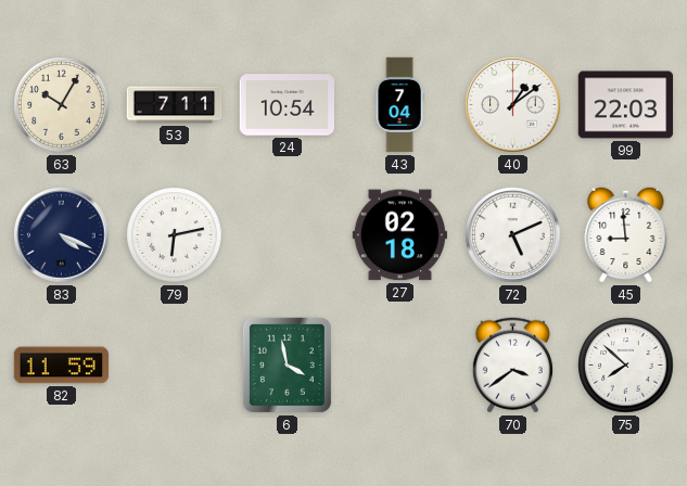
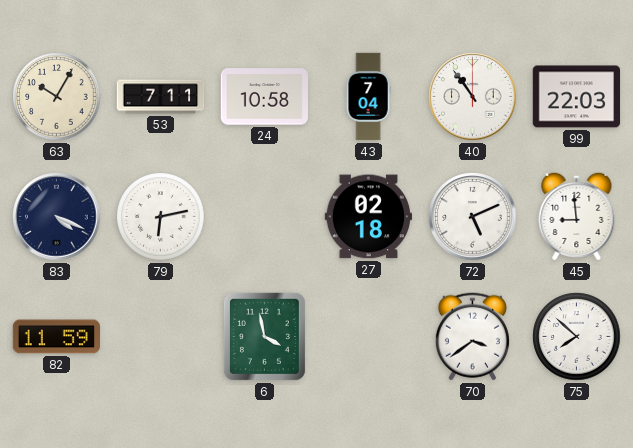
24: 10:54 -> 10:58
40: 1:09 -> 10:54
